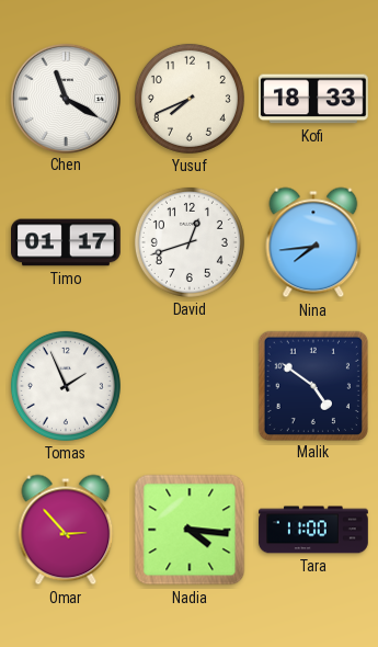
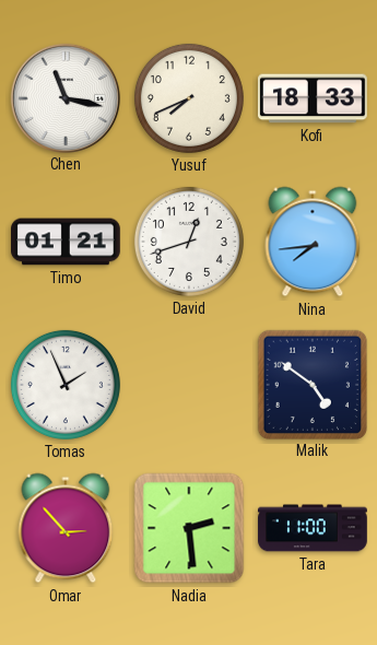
Chen: 11:20 -> 11:17
Timo: 01:17 -> 01:21
Nadia: 4:16 -> 2:29
